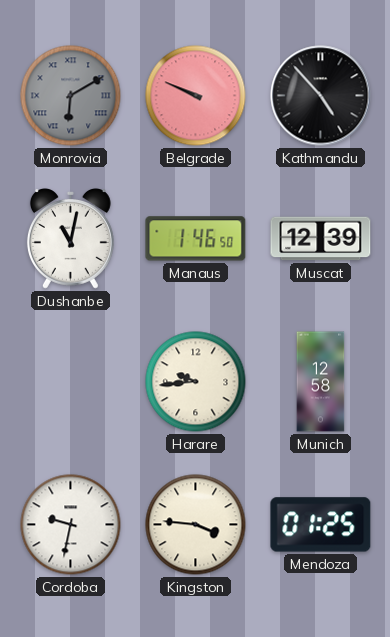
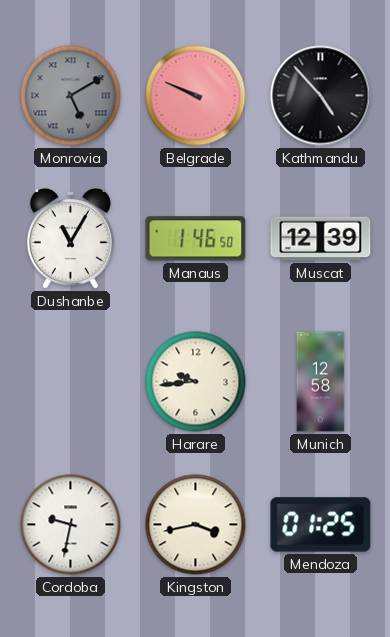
Monrovia: 6:10 -> 5:10
Dushanbe: 11:02 -> 11:05
Kingston: 3:46 -> 3:43
